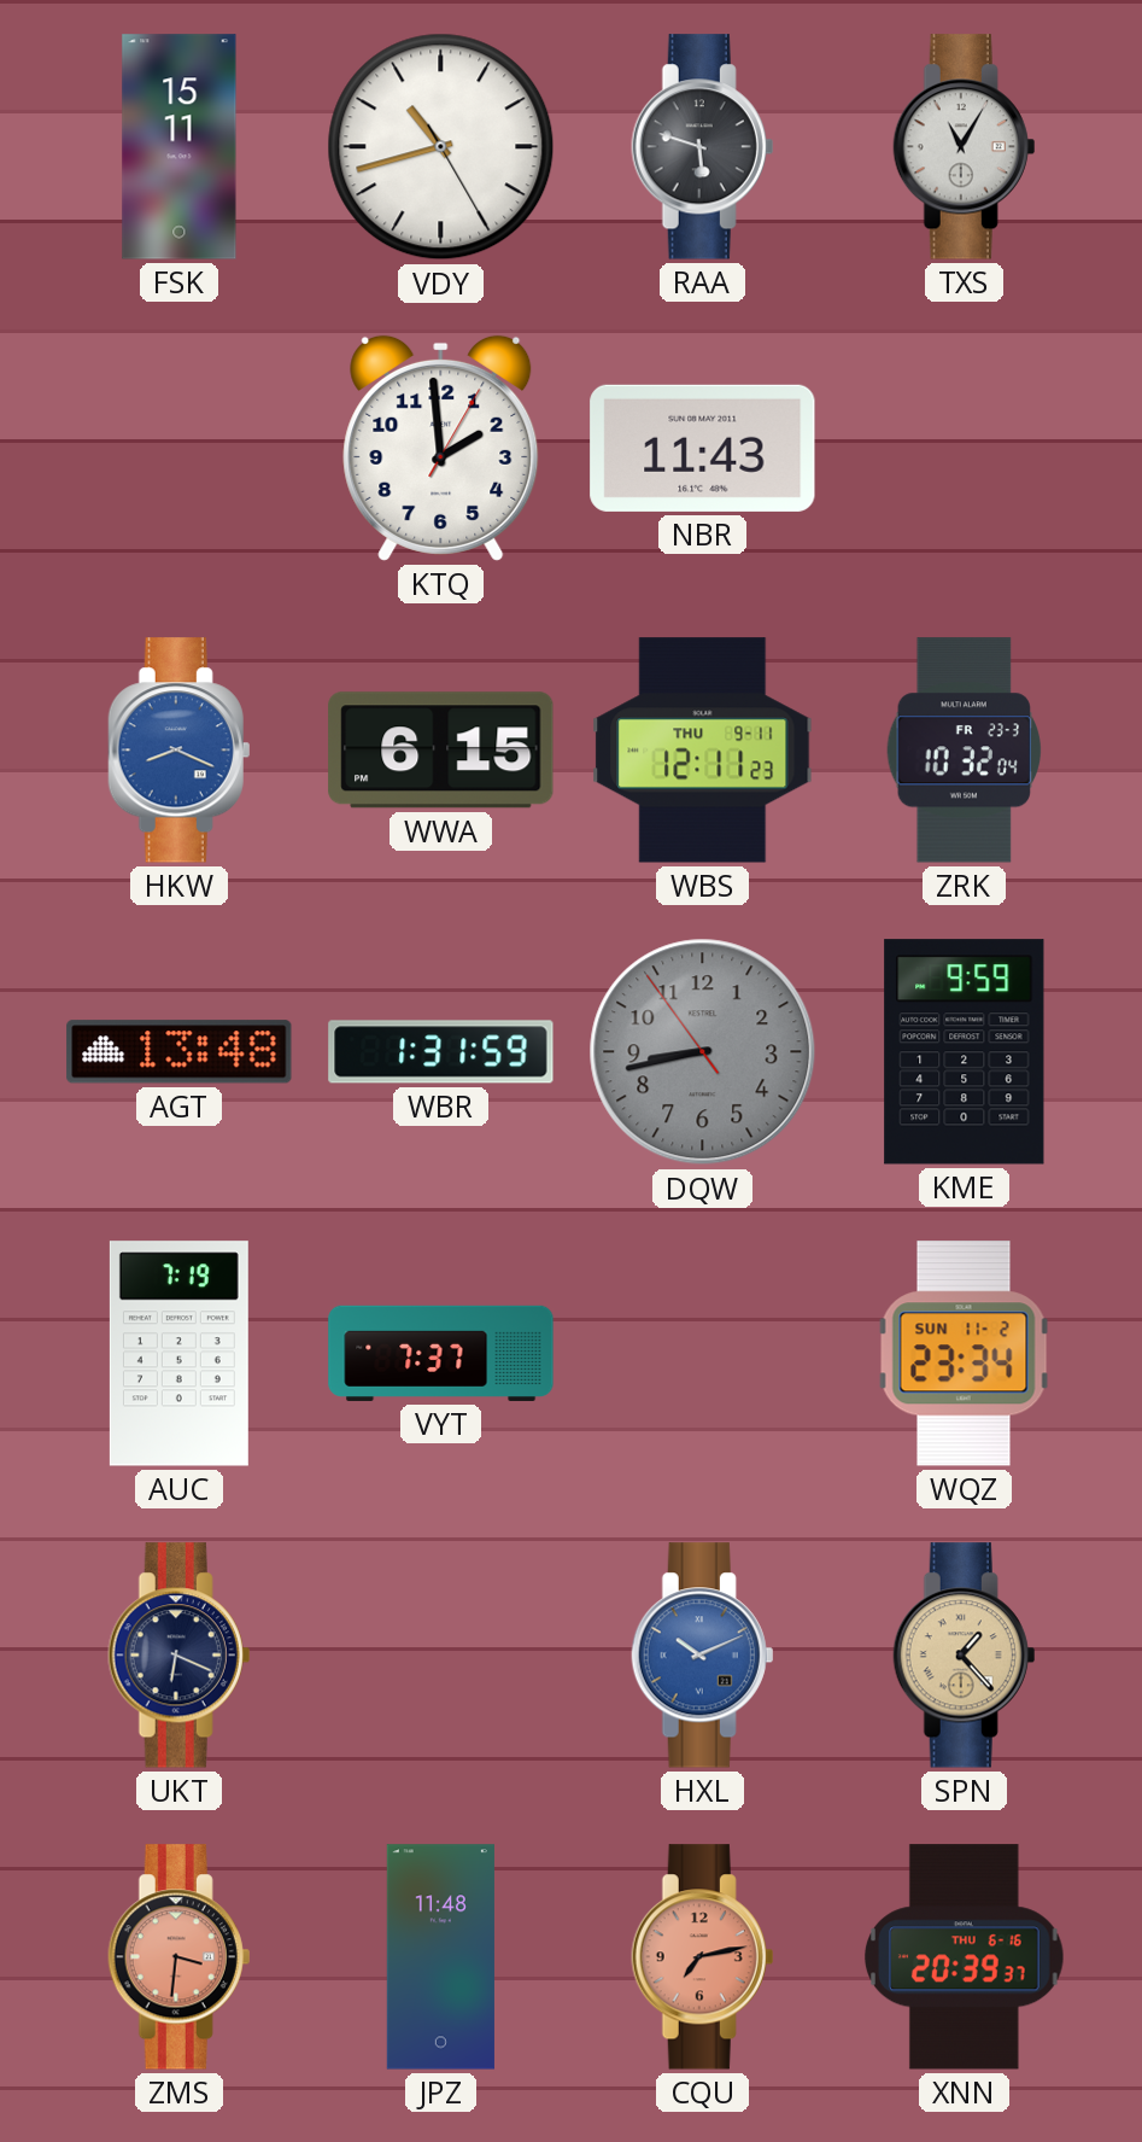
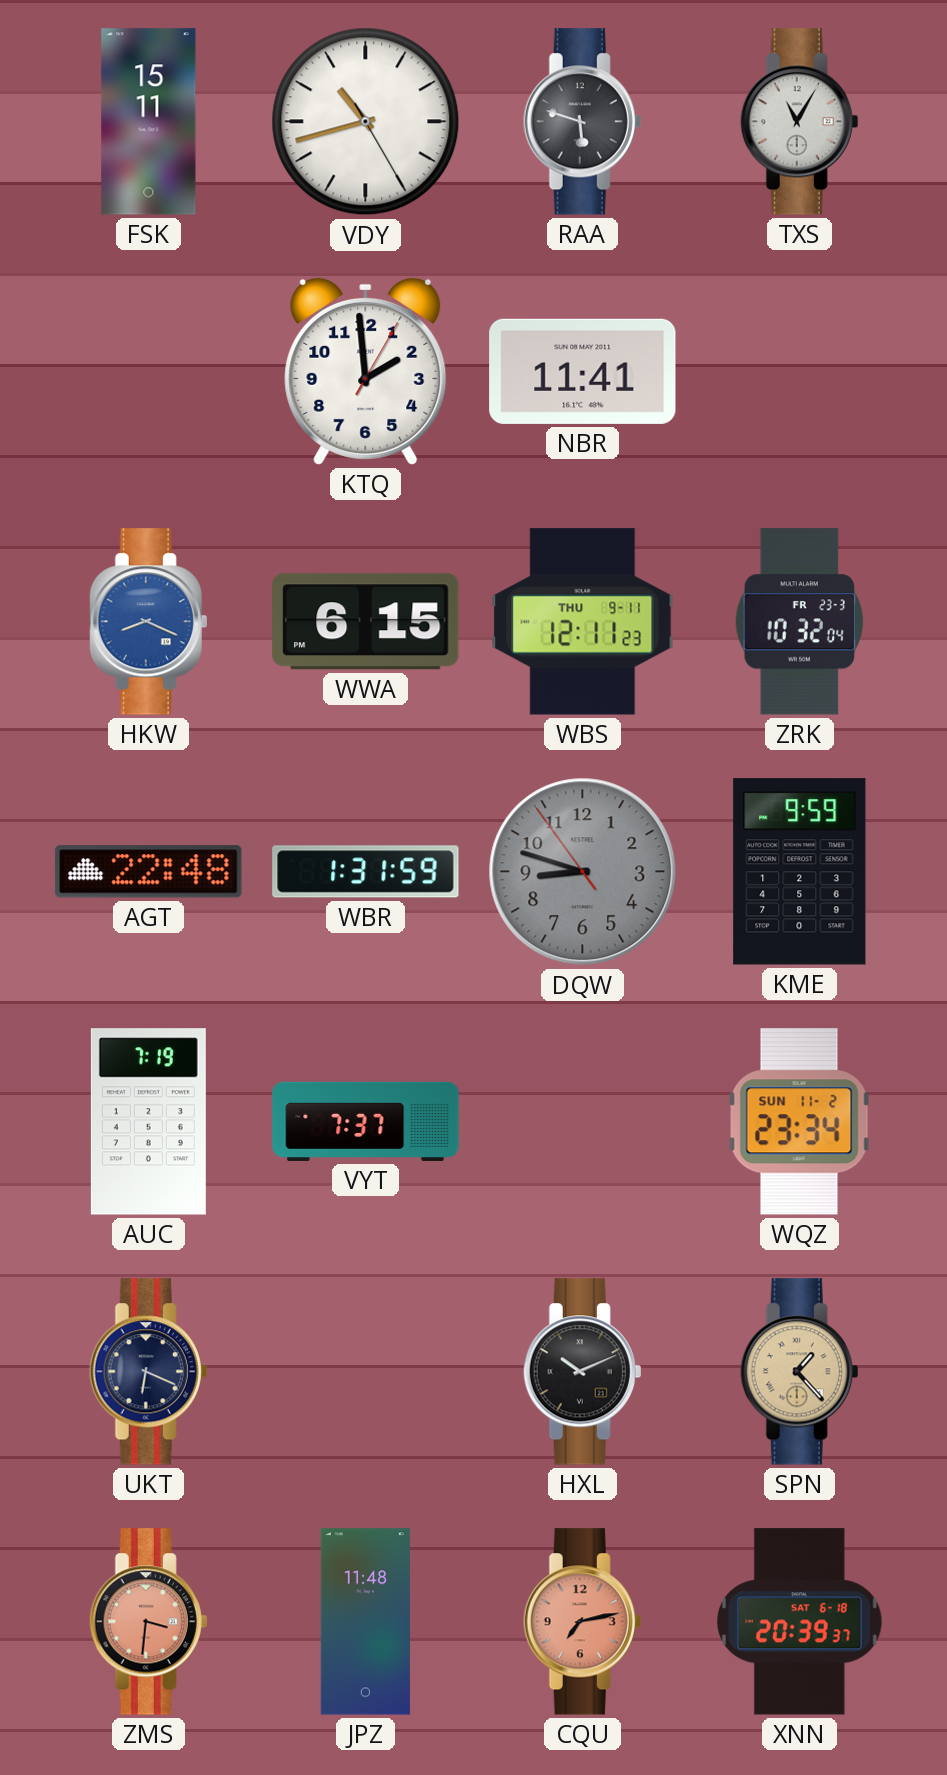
NBR: 11:43 -> 11:41
AGT: 13:48 -> 22:48
DQW: 8:42 -> 8:47
HXL dial: blue -> black
XNN date: THU 6-16 -> SAT 6-18
